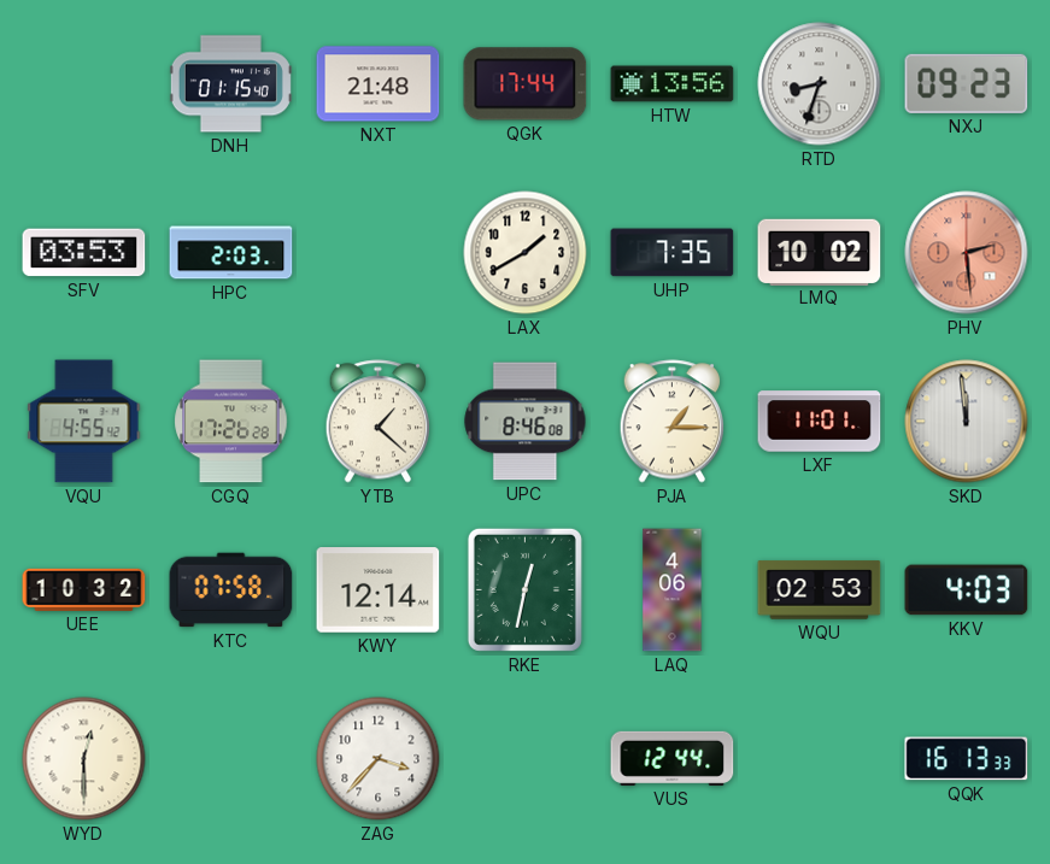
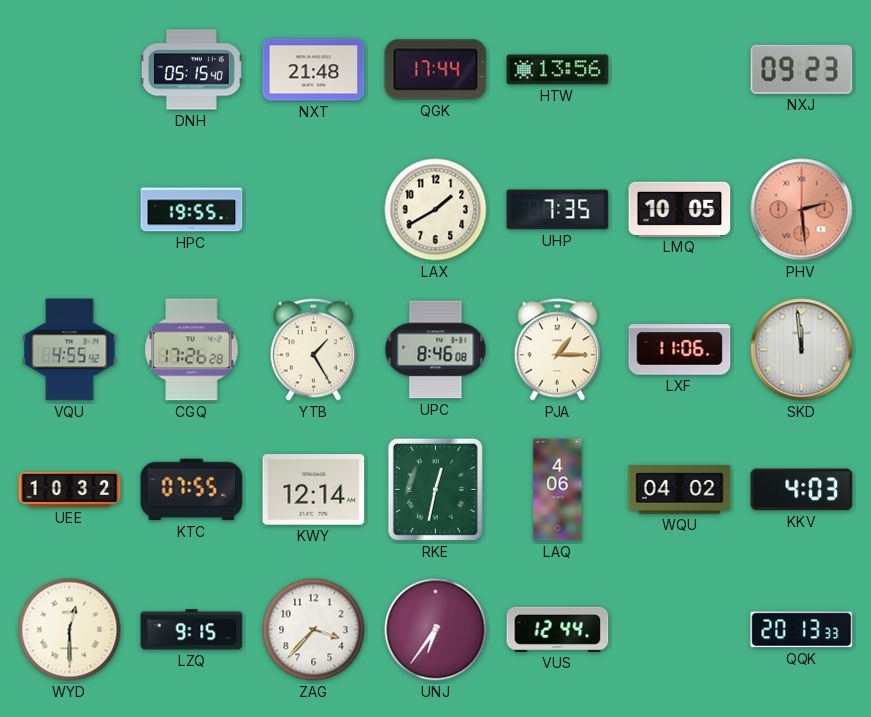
DNH: 01:15 -> 05:15
RTD: 8:33 -> none
SFV: 03:53 -> none
HPC: 2:03 -> 19:55
LMQ: 10:02 -> 10:05
YTB: 1:22 -> 1:25
LXF: 11:01 -> 11:06
KTC: 07:58 -> 07:55
WQU: 02:53 -> 04:02
LZQ: none -> 9:15
UNJ: none -> 6:36
QQK: 16:13 -> 20:13
